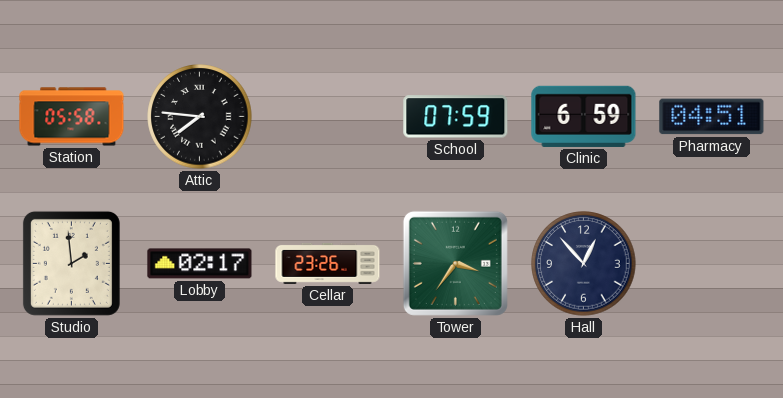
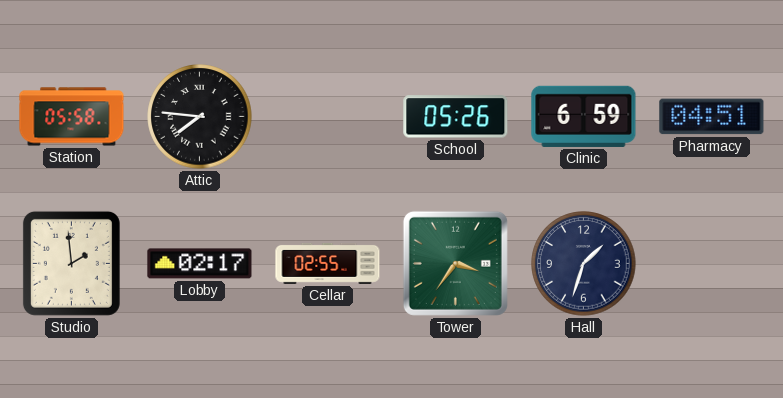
School: 07:59 -> 05:26
Cellar: 23:26 -> 02:55
Hall: 12:53 -> 1:33
